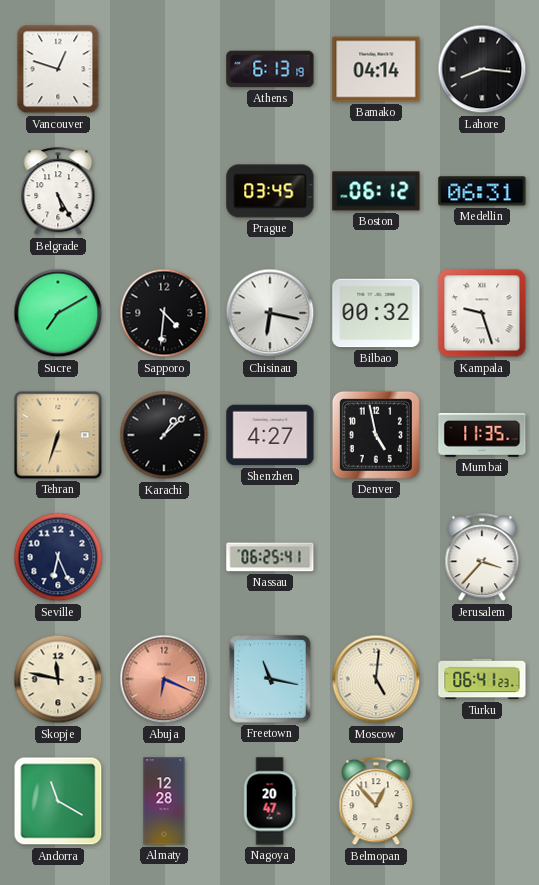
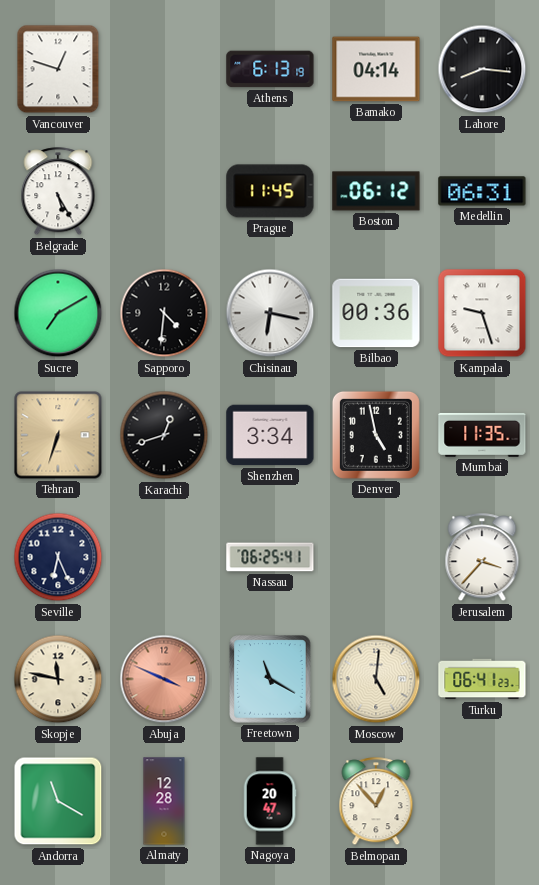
Prague: 03:45 -> 11:45
Bilbao: 00:32 -> 00:36
Karachi: 1:08 -> 12:42
Shenzhen: 4:27 -> 3:34
Abuja: 6:19 -> 3:49
Freetown: 11:17 -> 11:20
